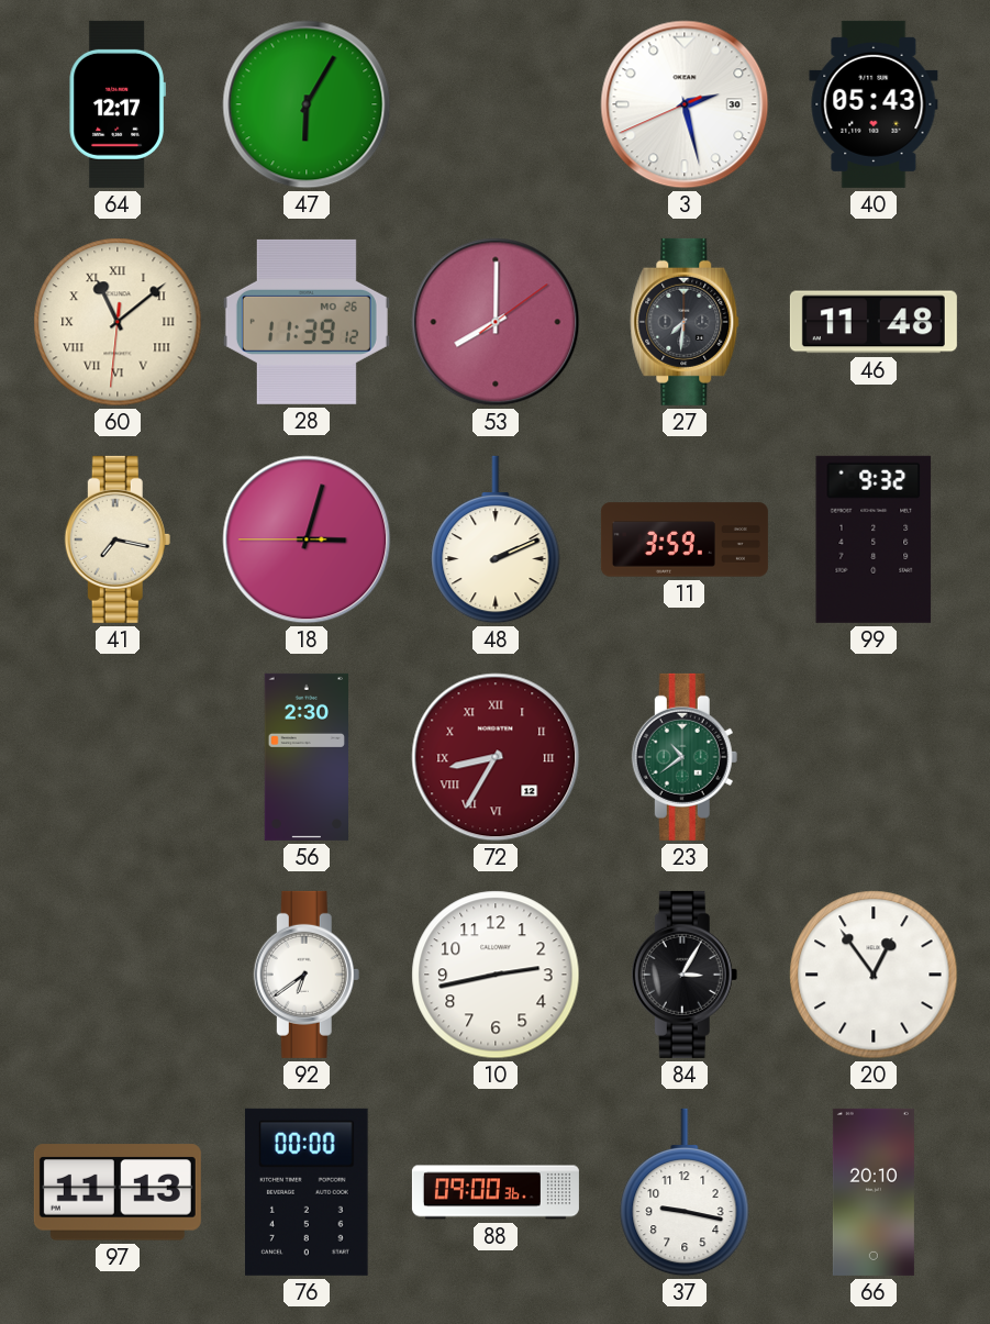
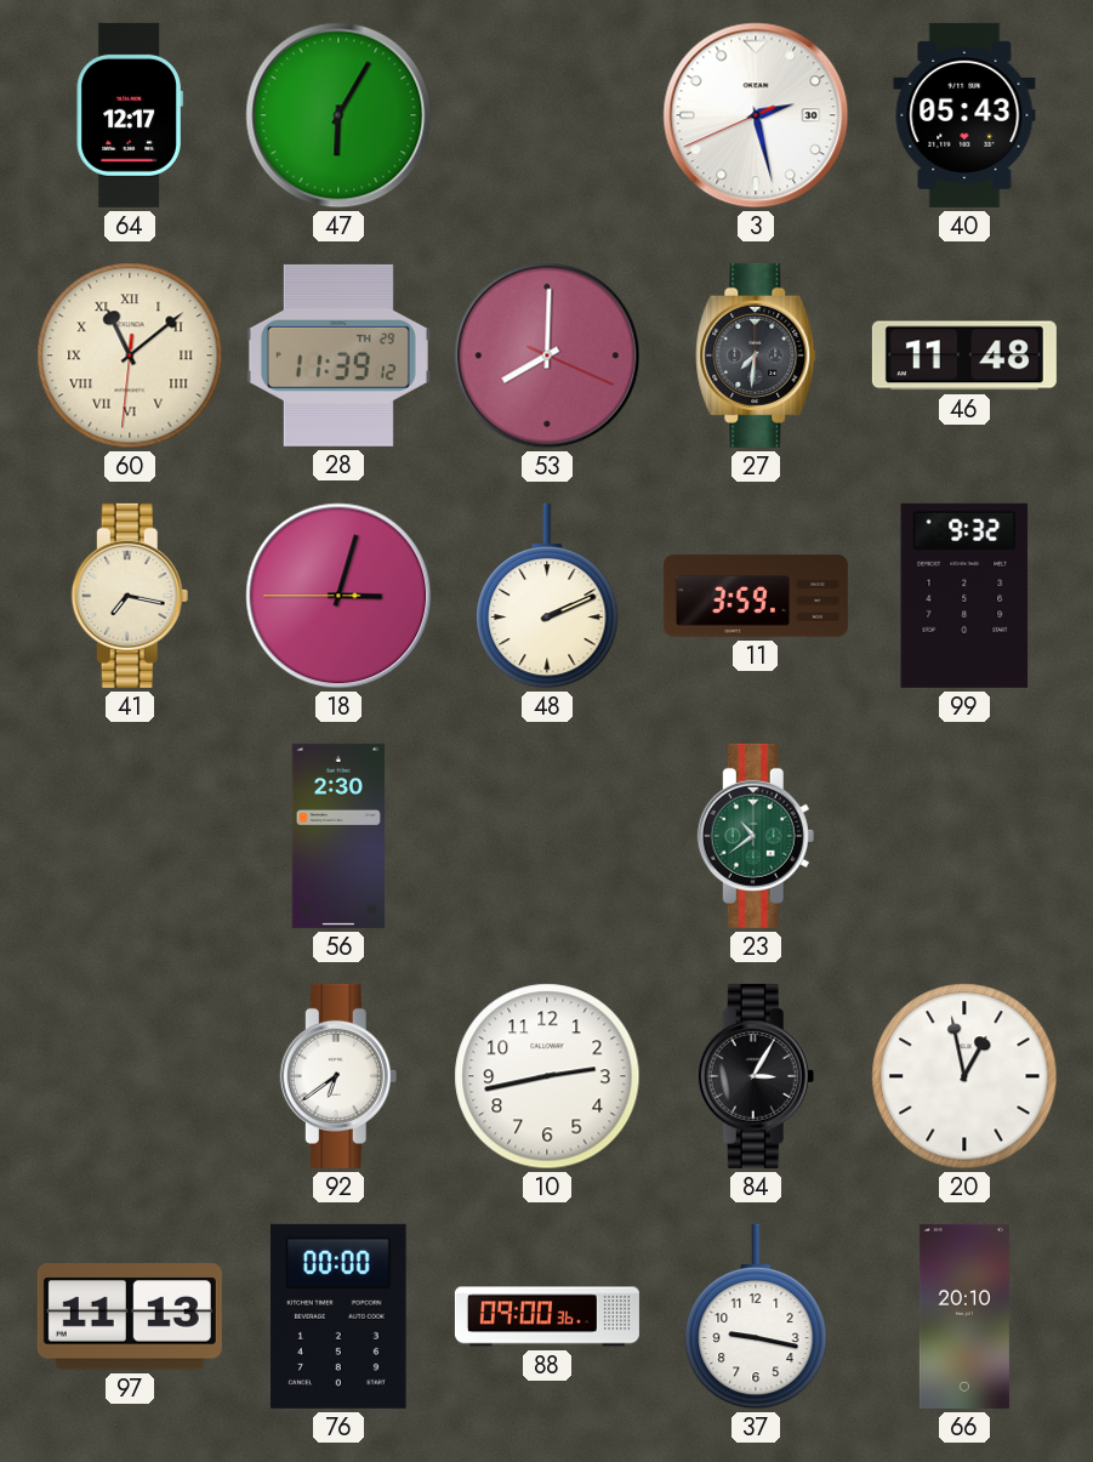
28 date: MO 26 -> TH 29
53: 8:00:09 -> 8:00:19
72: 8:35 -> none
20: 12:54 -> 12:58
